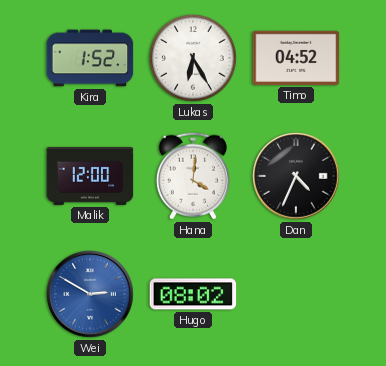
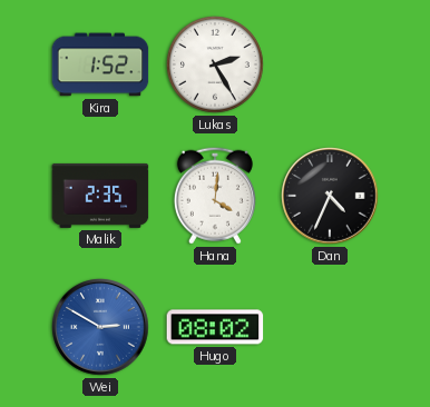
Lukas: 6:25 -> 2:25
Timo: 04:52 -> none
Malik: 12:00 -> 2:35
